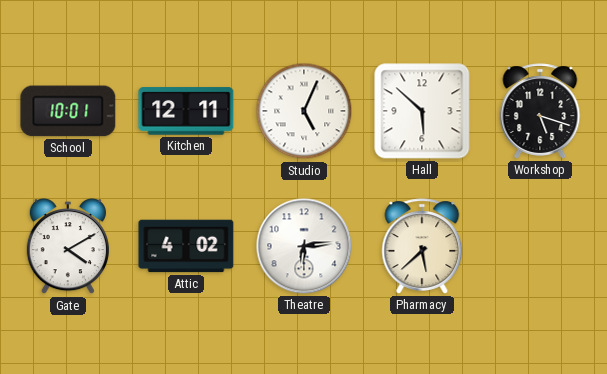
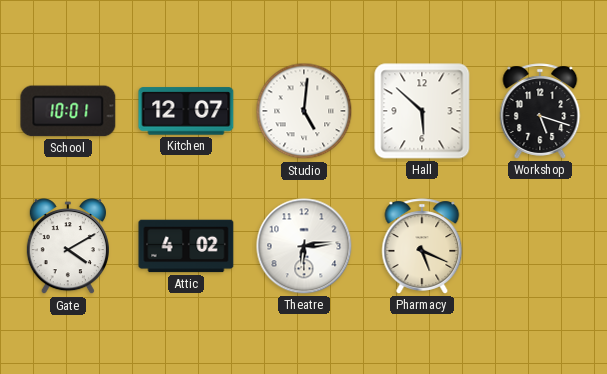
Kitchen: 12:11 -> 12:07
Studio: 5:04 -> 5:01
Pharmacy: 5:38 -> 5:19
